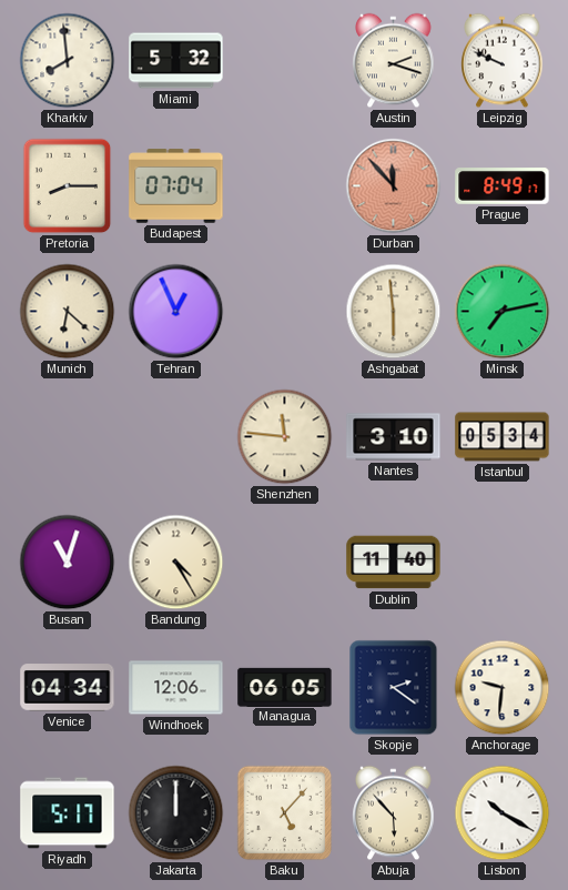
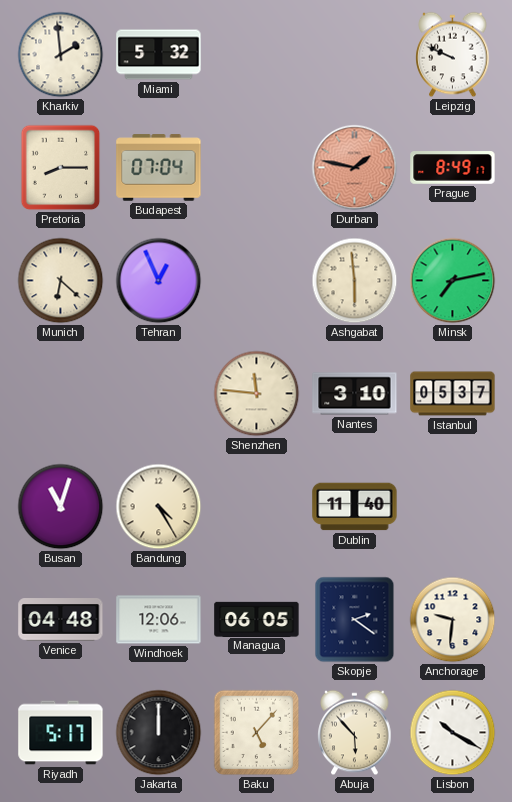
Kharkiv: 7:59 -> 1:59
Austin: 2:18 -> none
Durban: 11:53 -> 1:47
Istanbul: 05:34 -> 05:37
Venice: 04:34 -> 04:48
